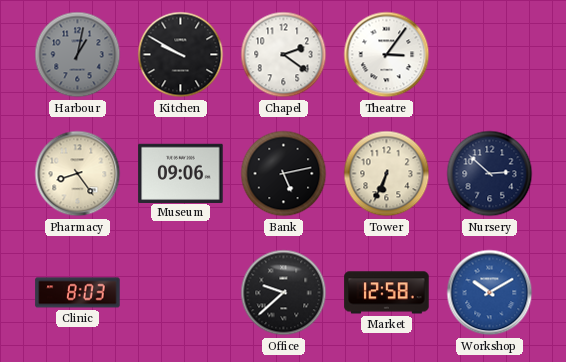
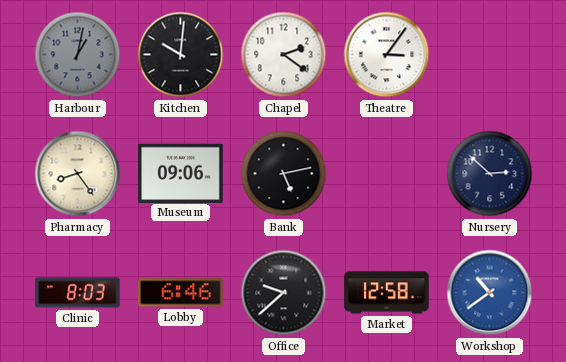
Kitchen: 9:50 -> 10:01
Tower: 6:34 -> none
Lobby: none -> 6:46
Workshop: 10:10 -> 10:39
